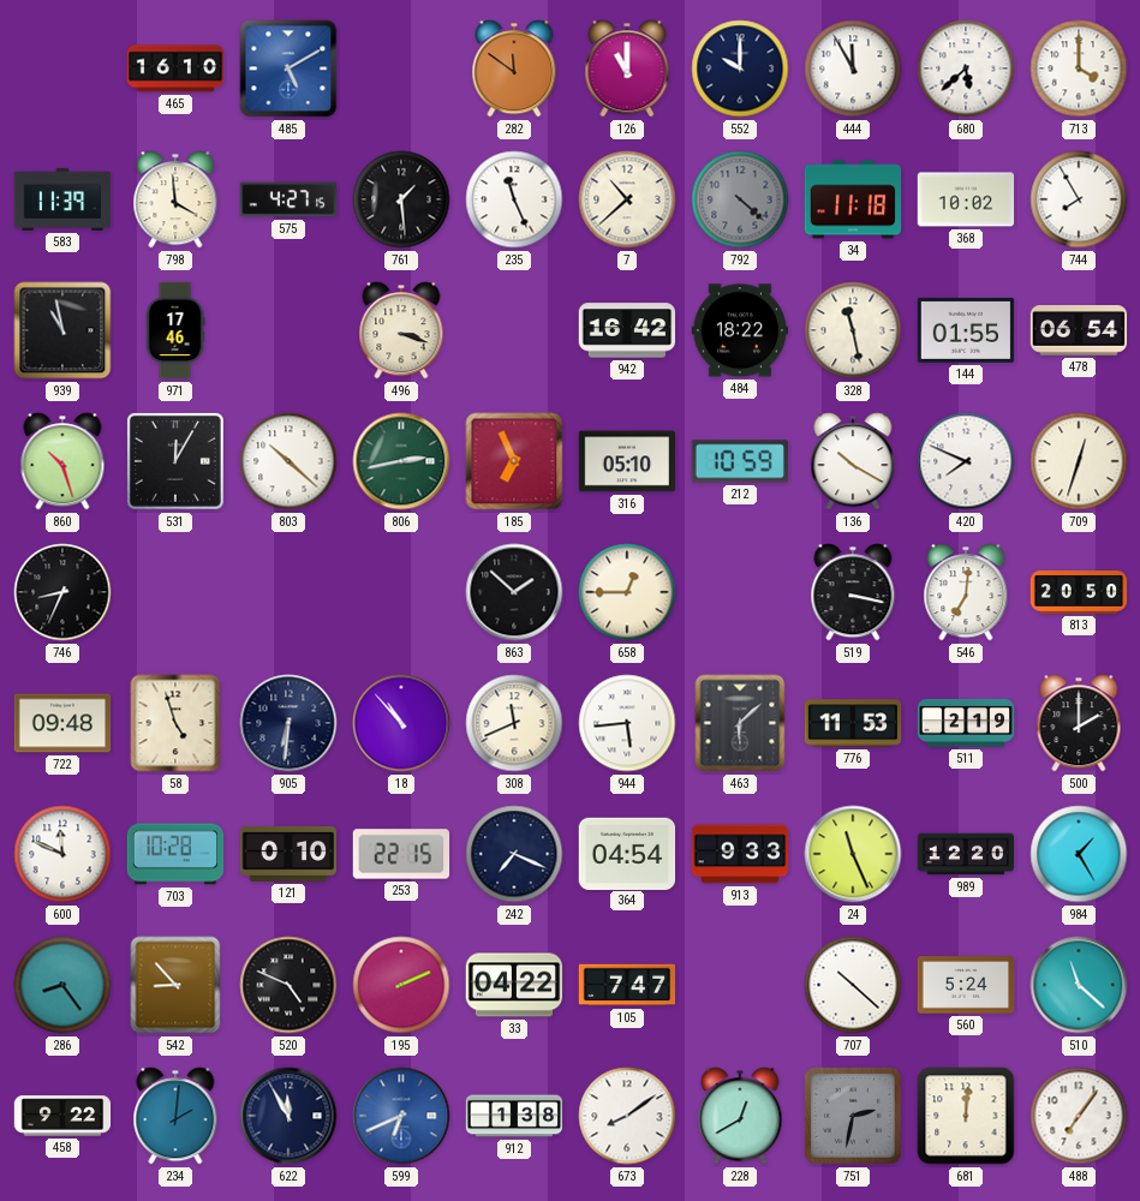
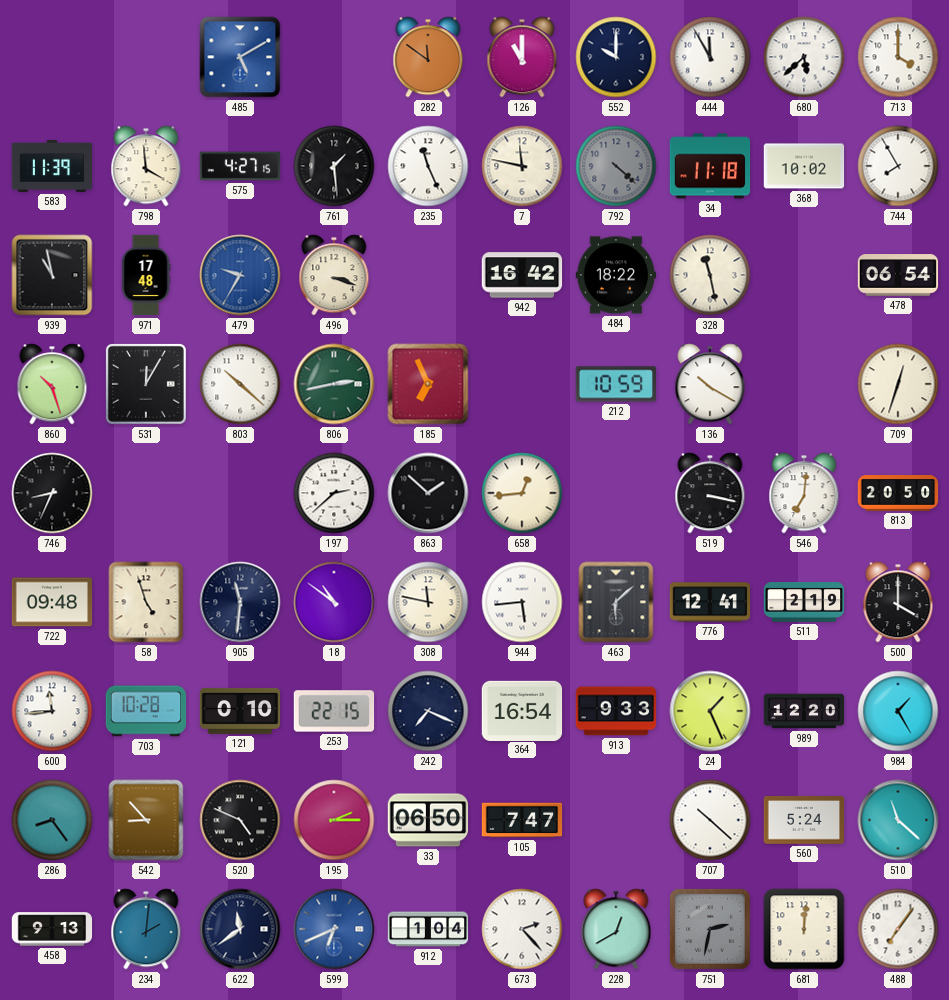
465: 16:10 -> none
7: 10:38 -> 11:47
971: 17:46 -> 17:48
479: none -> 9:35
144: 01:55 -> none
316: 05:10 -> none
420: 7:49 -> none
197: none -> 2:38
658: 12:45 -> 12:44
905: 6:31 -> 11:31
18: 10:53 -> 10:51
308: 11:41 -> 11:47
776: 11:53 -> 12:41
500: 2:00 -> 4:00
600: 11:49 -> 11:44
364: 04:54 -> 16:54
24: 11:26 -> 1:26
195: 2:11 -> 2:15
33: 04:22 -> 06:50
458: 9:22 -> 9:13
622: 11:55 -> 11:39
912: 1:38 -> 1:04
673: 8:09 -> 2:23
